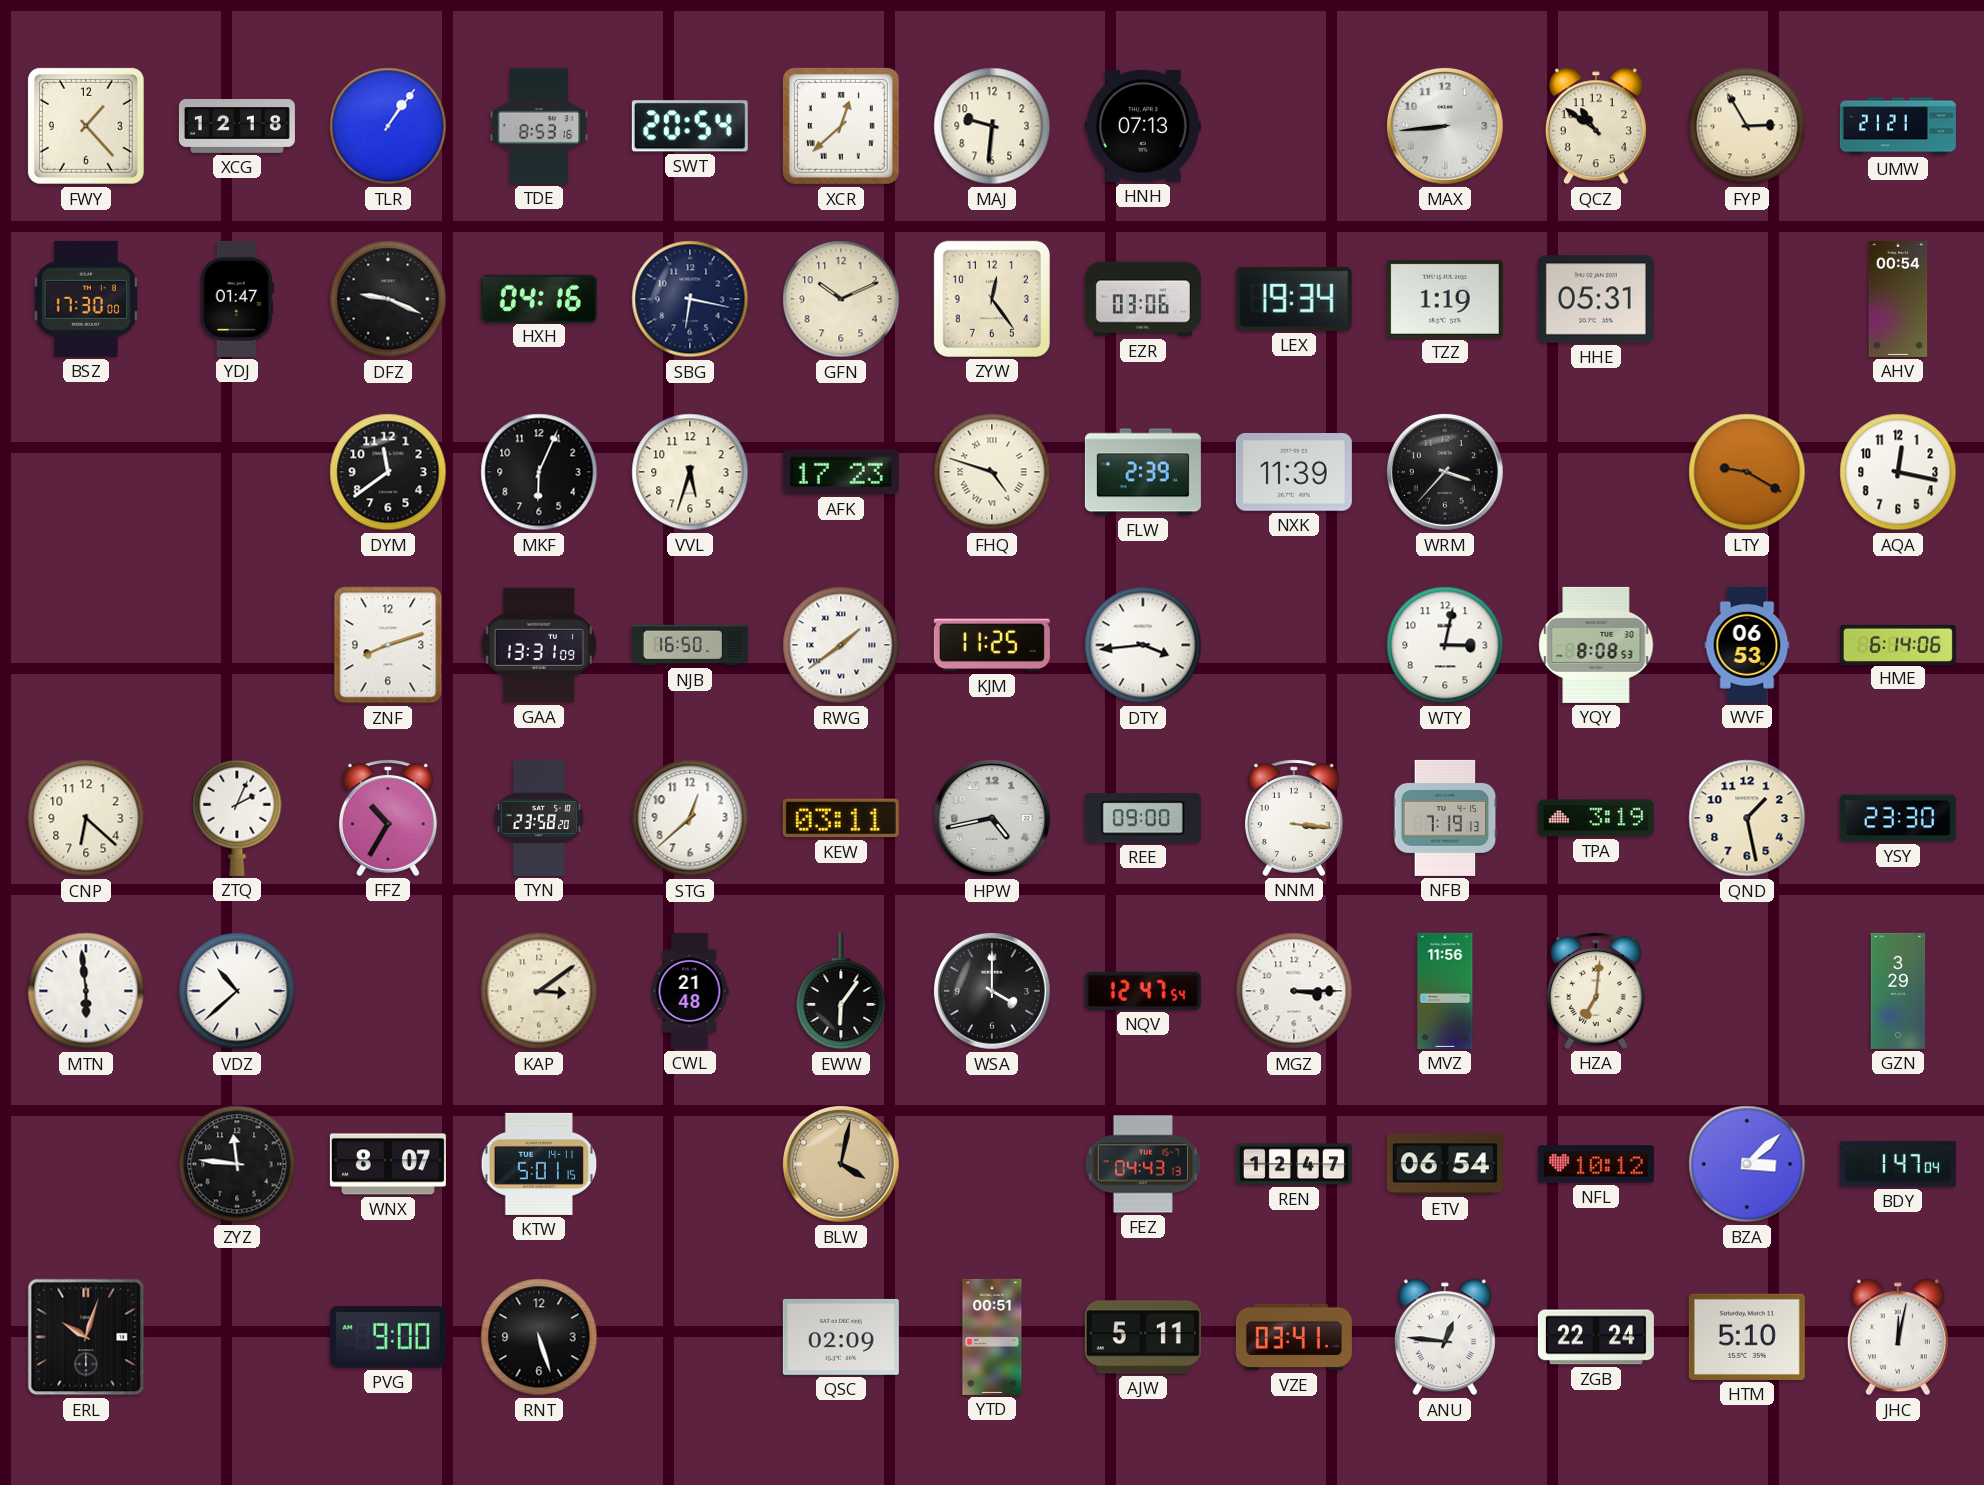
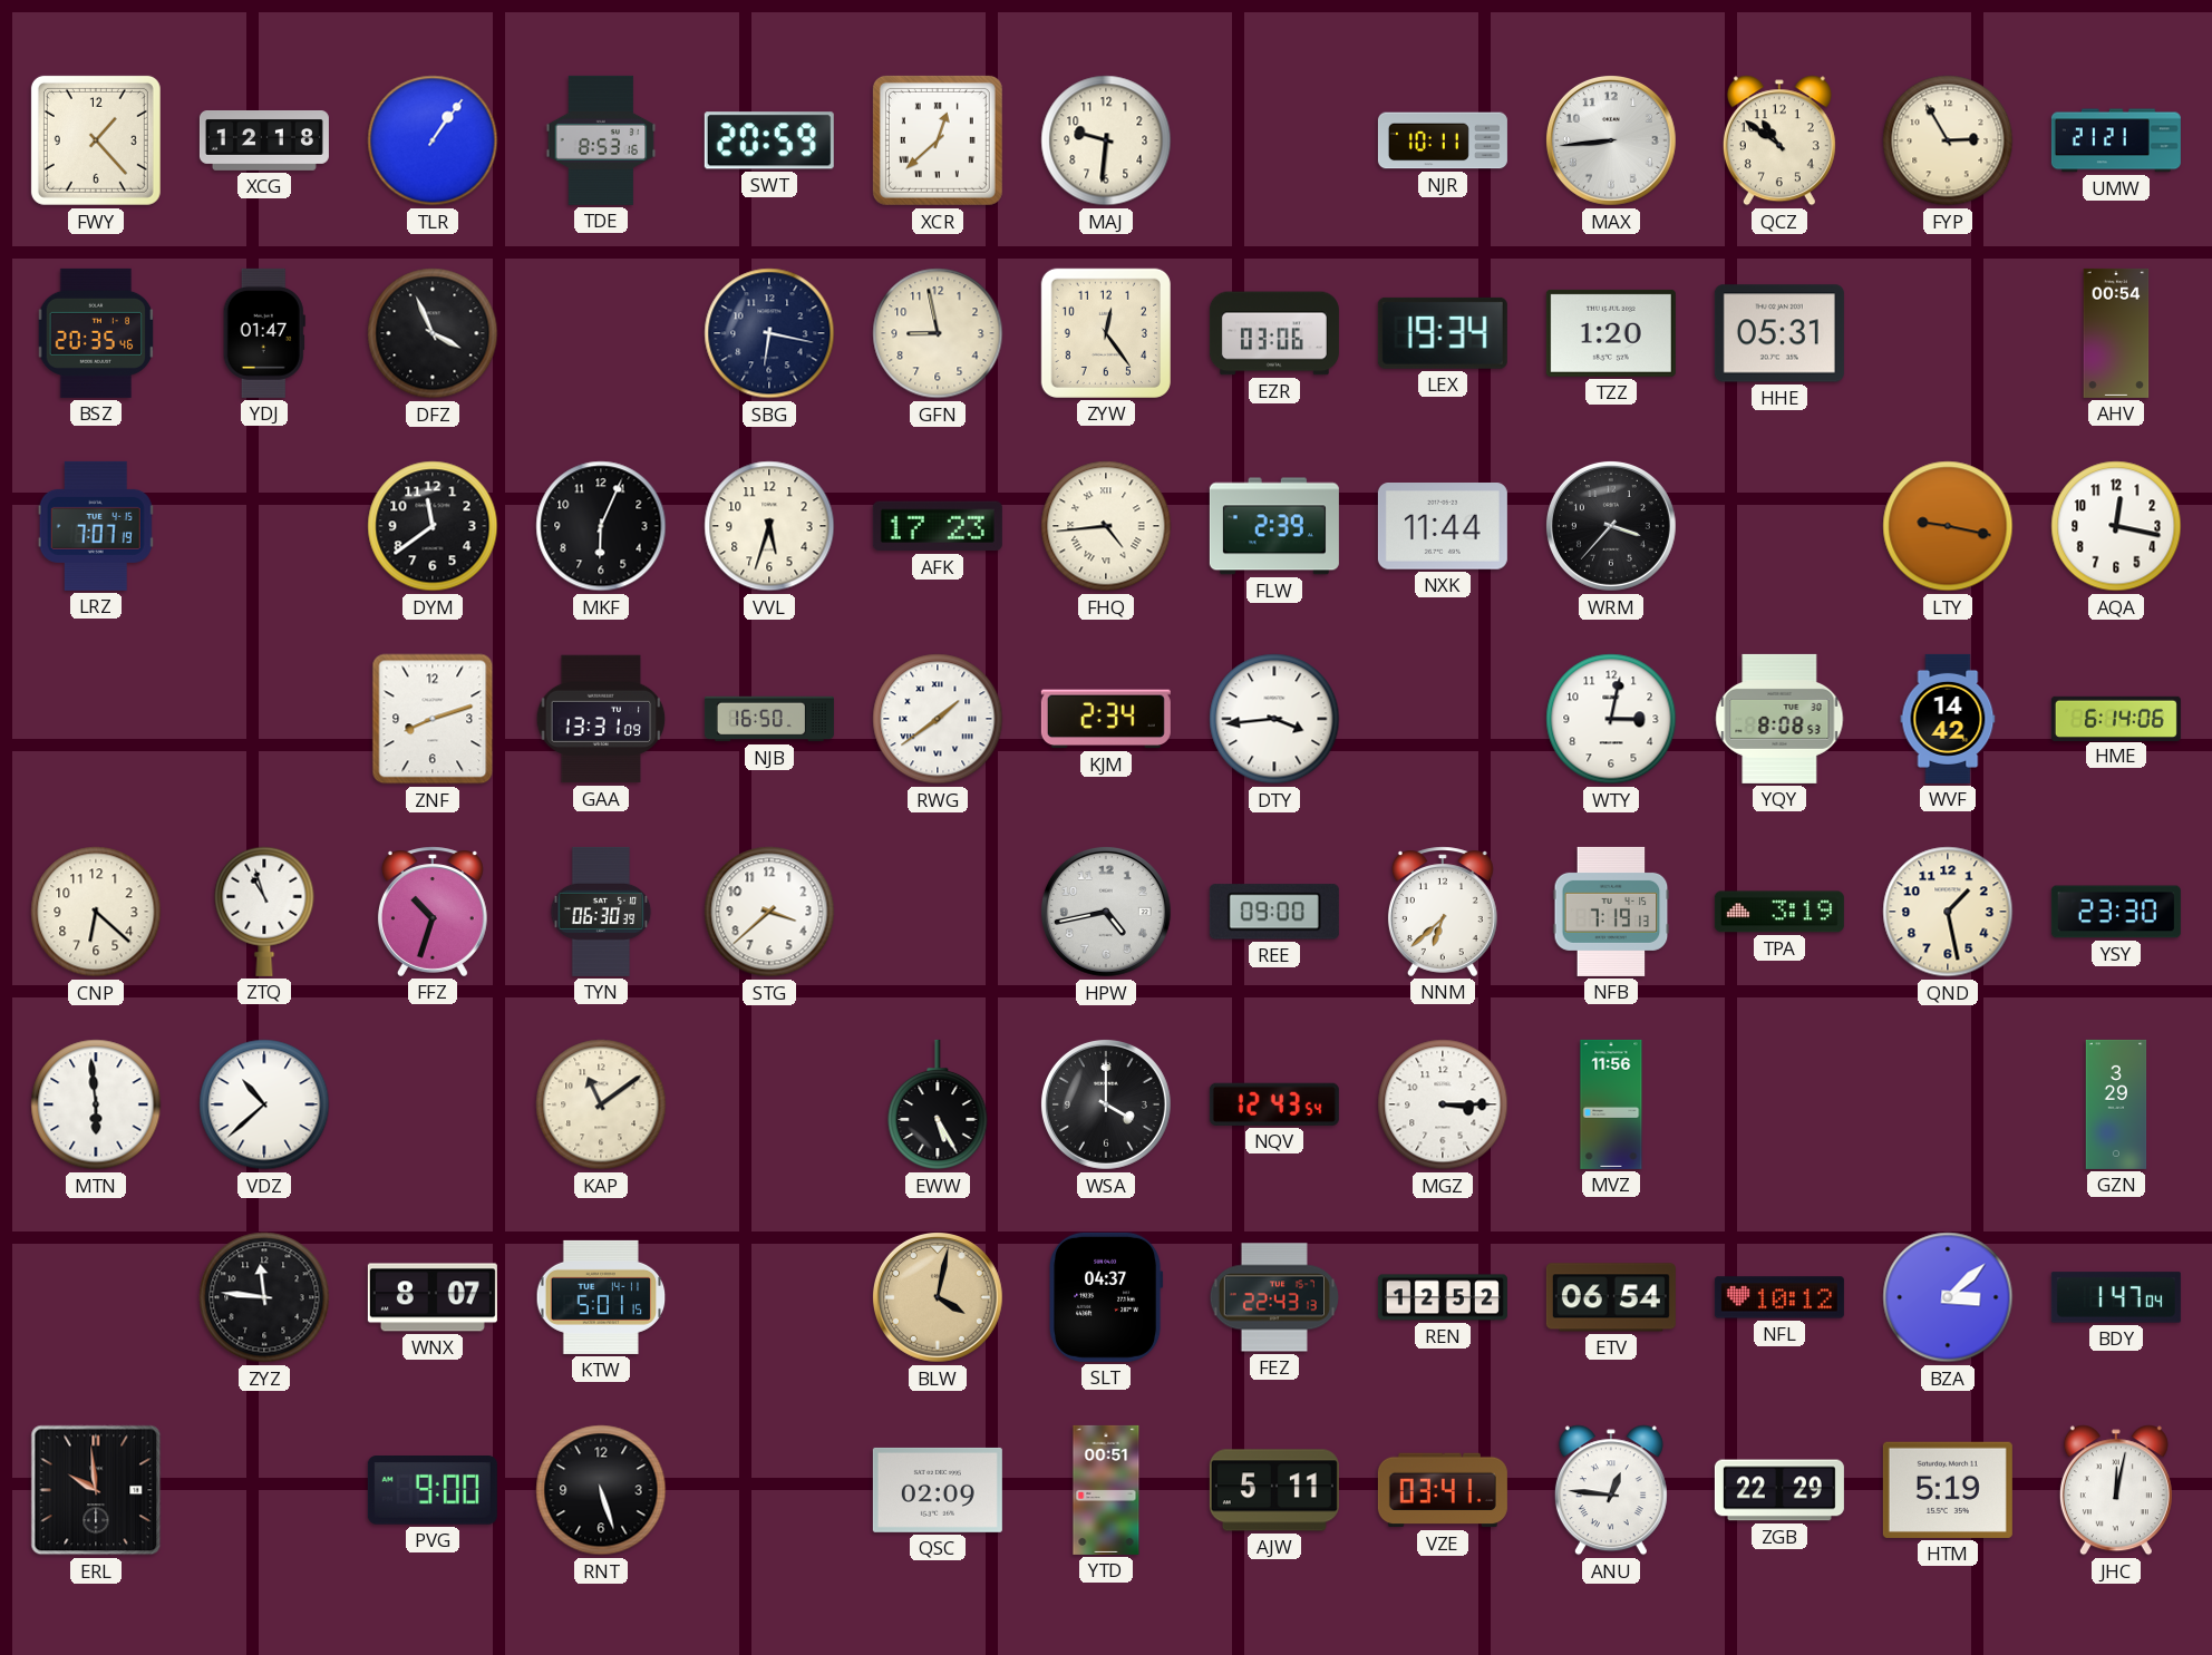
SWT: 20:54 -> 20:59
HNH: 07:13 -> none
NJR: none -> 10:11
BSZ: 17:30 -> 20:35
DFZ: 9:19 -> 3:56
HXH: 04:16 -> none
GFN: 10:11 -> 8:58
TZZ: 1:19 -> 1:20
LRZ: none -> 7:07
FHQ: 4:48 -> 4:44
NXK: 11:39 -> 11:44
LTY: 9:20 -> 9:17
KJM: 11:25 -> 2:34
WVF: 06:53 -> 14:42
ZTQ: 2:04 -> 10:57
FFZ: 10:35 -> 10:33
TYN: 23:58 -> 06:30
STG: 12:38 -> 3:38
KEW: 03:11 -> none
NNM: 3:16 -> 6:38
KAP: 3:09 -> 11:09
CWL: 21:48 -> none
EWW: 6:06 -> 5:25
NQV: 12:47 -> 12:43
HZA: 7:01 -> none
SLT: none -> 04:37
FEZ: 04:43 -> 22:43
REN: 12:47 -> 12:52
ERL: 10:03 -> 9:59
ZGB: 22:24 -> 22:29
HTM: 5:10 -> 5:19
